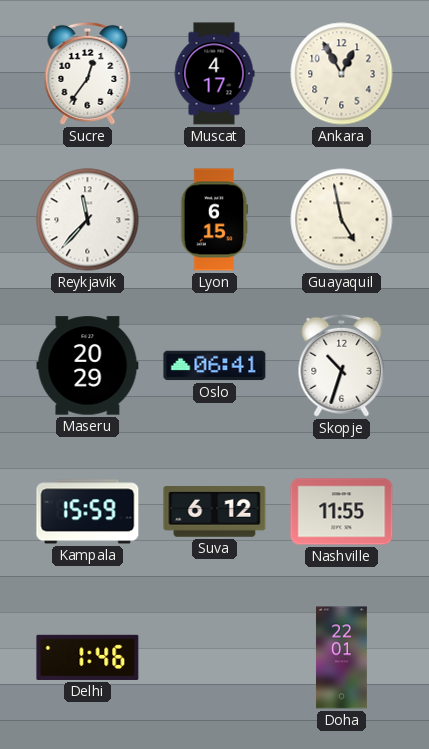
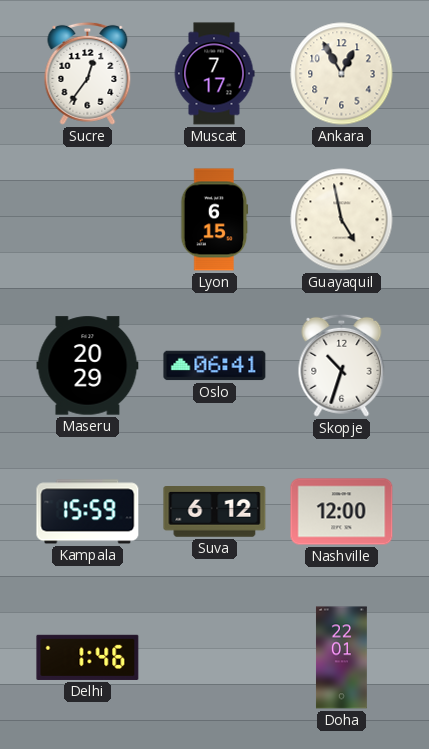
Muscat: 4:17 -> 7:17
Reykjavik: 11:37 -> none
Nashville: 11:55 -> 12:00
